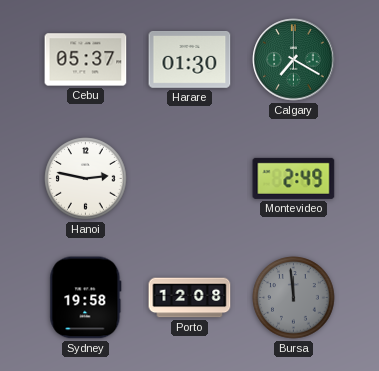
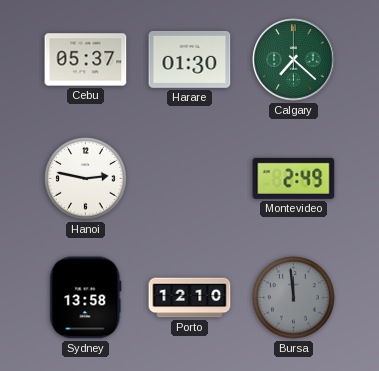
Calgary: 7:20 -> 7:22
Sydney: 19:58 -> 13:58
Porto: 12:08 -> 12:10
